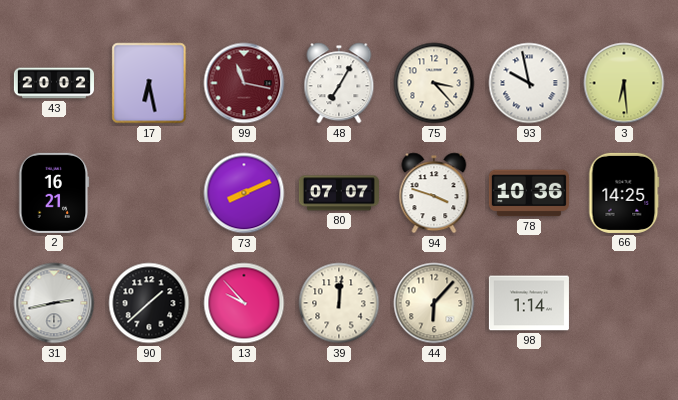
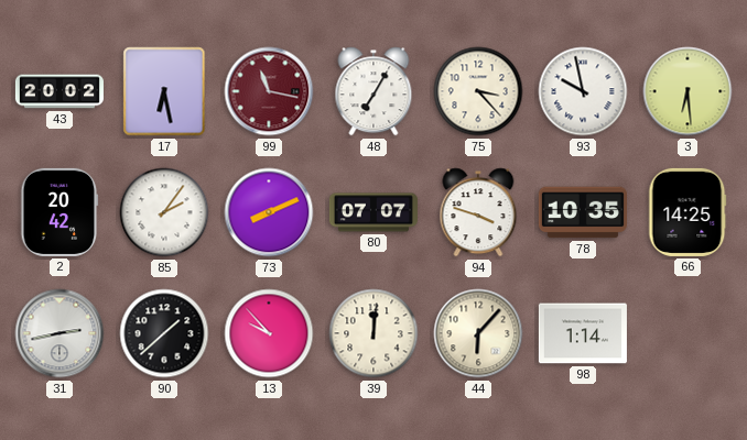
2: 16:21 -> 20:42
85: none -> 2:06
78: 10:36 -> 10:35
